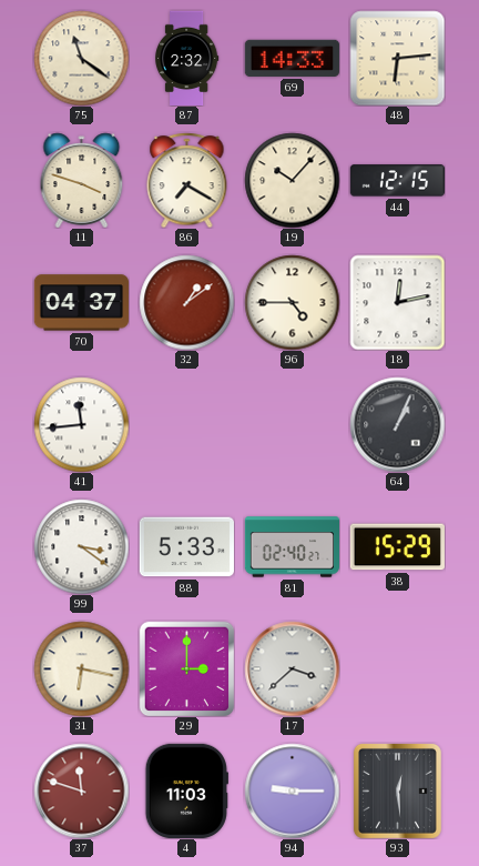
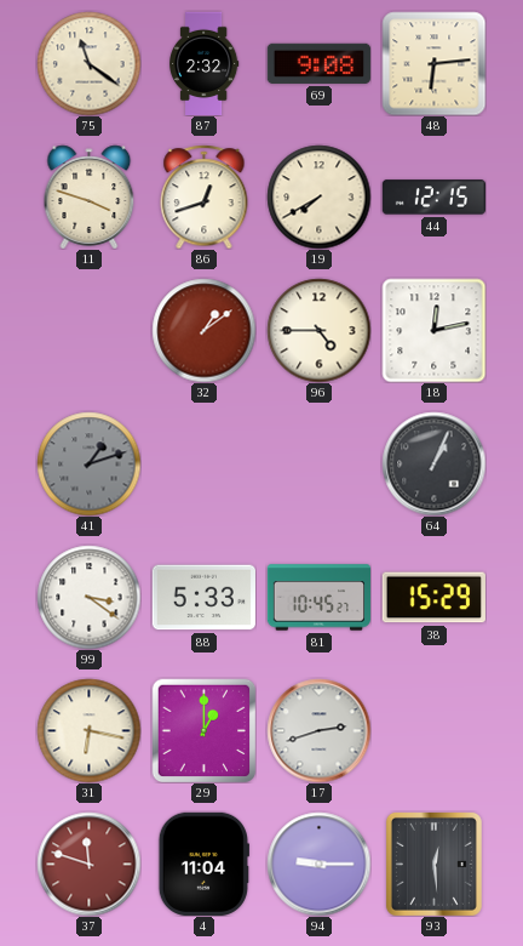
69: 14:33 -> 9:08
86: 7:20 -> 12:42
19: 10:07 -> 7:40
70: 04:37 -> none
41: 11:44 -> 1:12
41 dial: white -> grey
81: 02:40 -> 10:45
29: 3:00 -> 1:00
17: 3:38 -> 2:42
4: 11:03 -> 11:04
